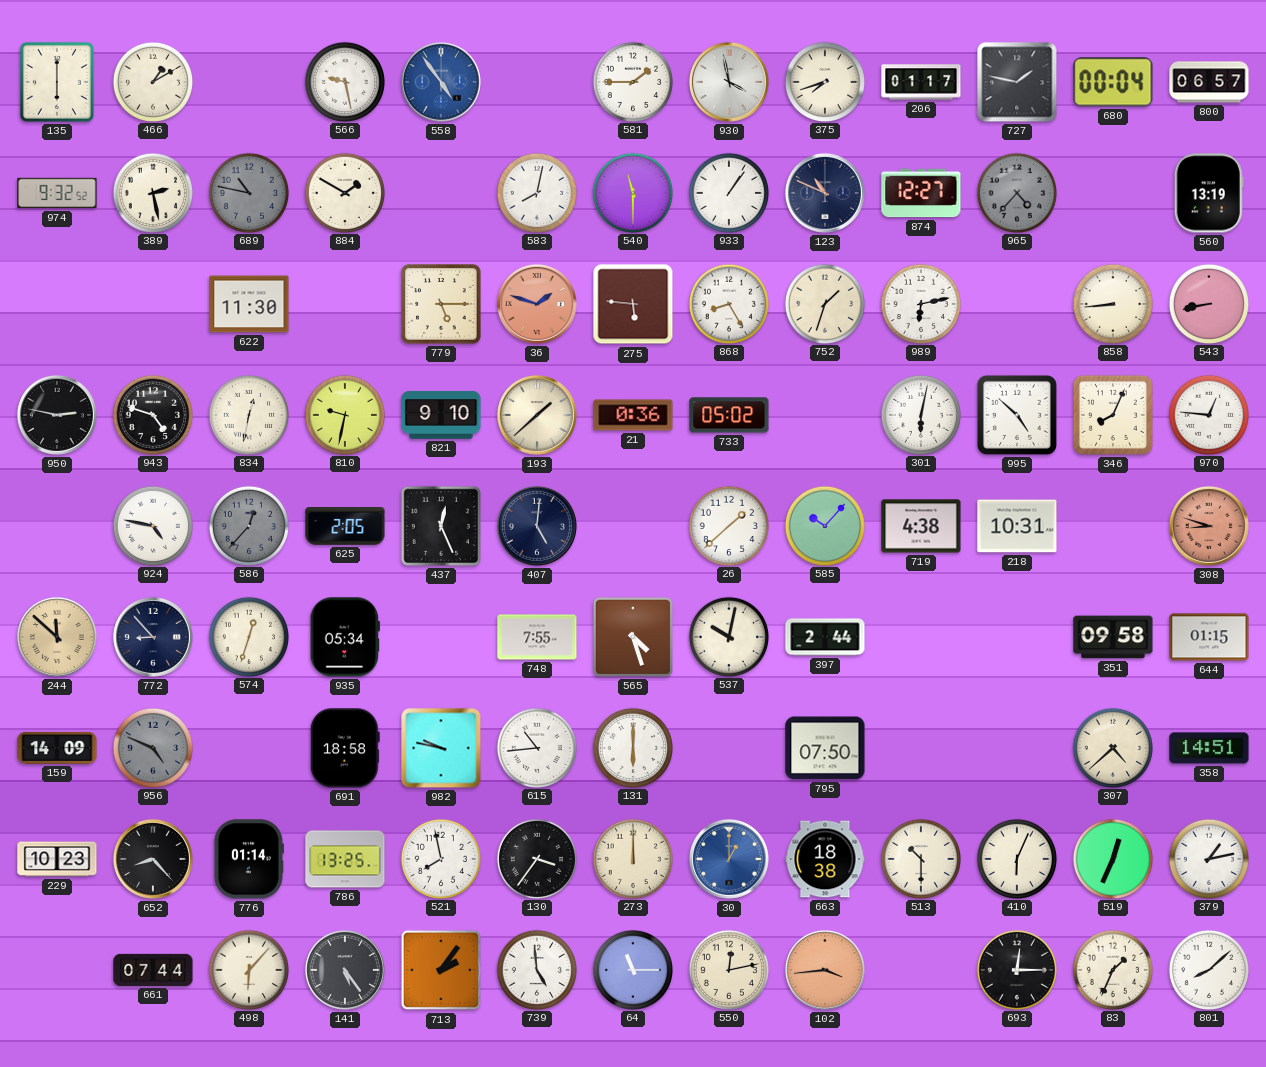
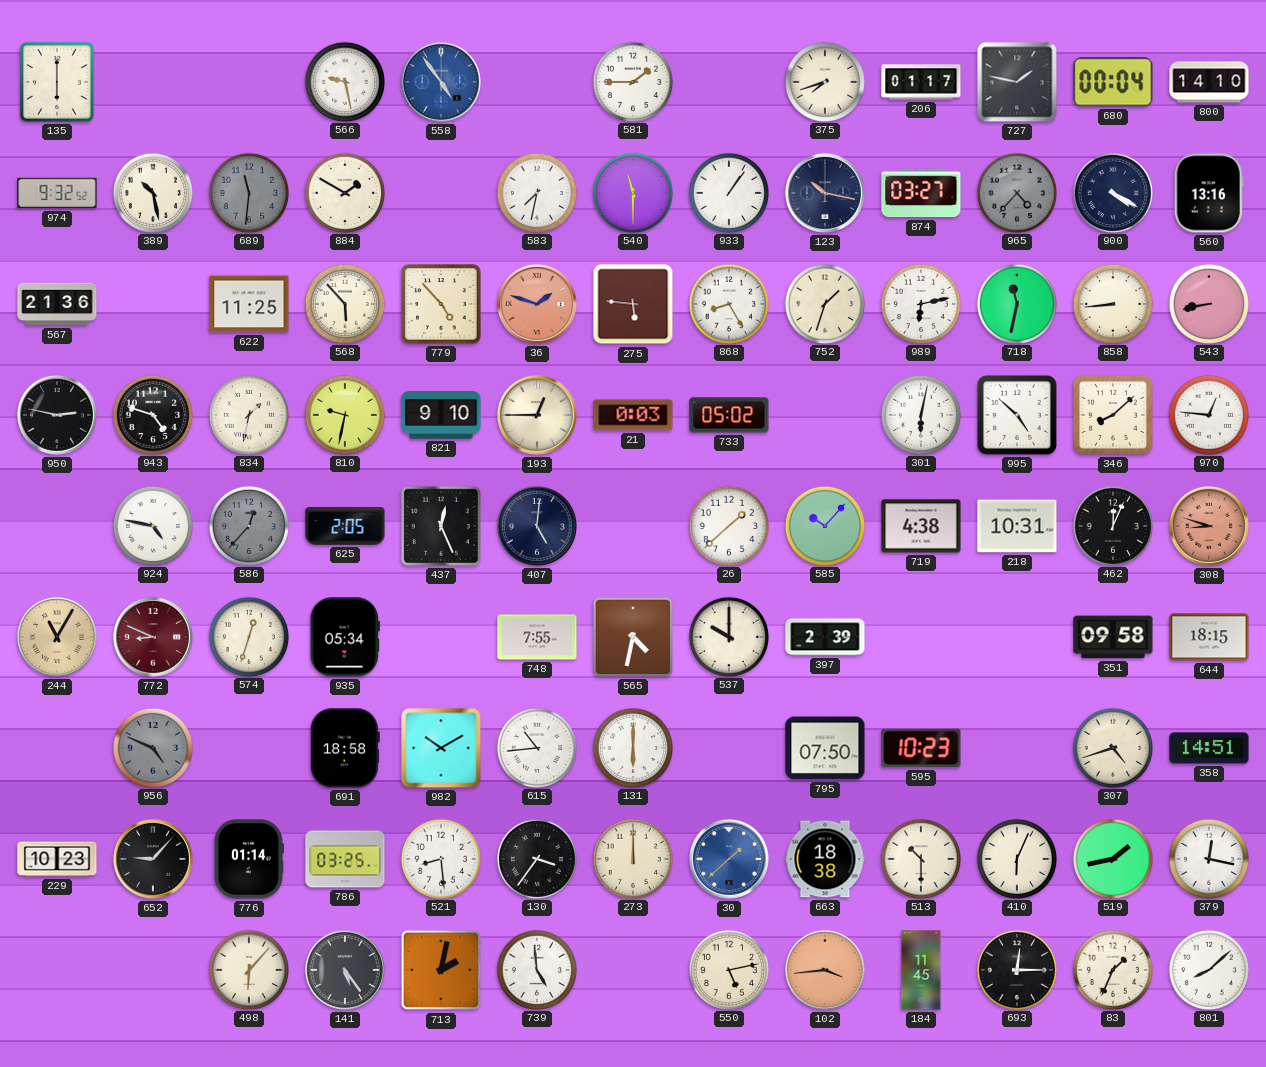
466: 1:10 -> none
930: 3:58 -> none
800: 06:57 -> 14:10
389: 2:28 -> 10:28
689: 10:47 -> 11:31
583: 8:02 -> 7:32
123: 10:49 -> 10:17
874: 12:27 -> 03:27
900: none -> 4:20
560: 13:19 -> 13:16
567: none -> 21:36
622: 11:30 -> 11:25
568: none -> 5:53
779: 5:15 -> 4:53
718: none -> 11:32
834: 12:32 -> 1:32
193: 1:38 -> 12:45
21: 0:36 -> 0:03
346: 8:04 -> 8:08
462: none -> 12:04
244: 11:52 -> 11:05
772: 8:53 -> 8:49
772 dial: navy -> burgundy
565: 4:27 -> 4:32
537: 10:02 -> 10:00
397: 2:44 -> 2:39
644: 01:15 -> 18:15
159: 14:09 -> none
982: 9:47 -> 10:10
595: none -> 10:23
307: 4:38 -> 4:42
652: 8:23 -> 9:07
786: 13:25 -> 03:25
521: 7:58 -> 8:29
30: 1:00 -> 1:38
519: 12:34 -> 1:43
379: 1:13 -> 12:17
661: 07:44 -> none
713: 2:06 -> 2:02
64: 11:15 -> none
550: 12:13 -> 5:13
184: none -> 11:45
